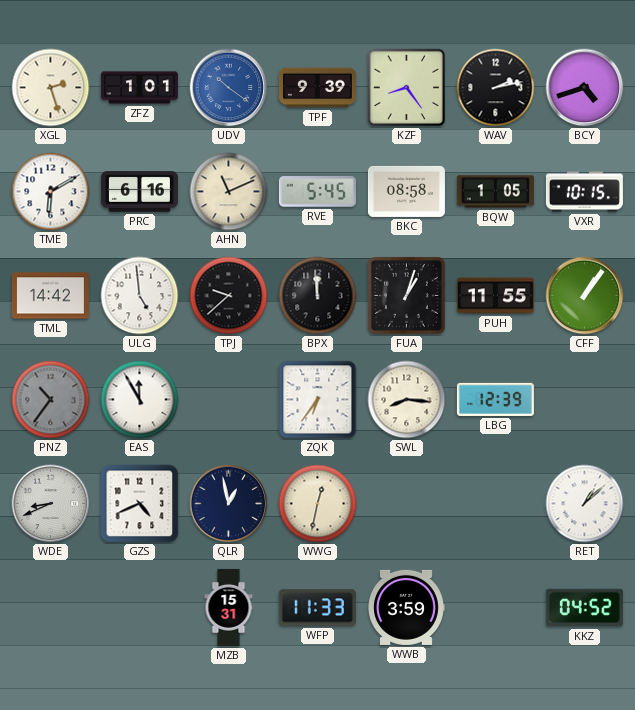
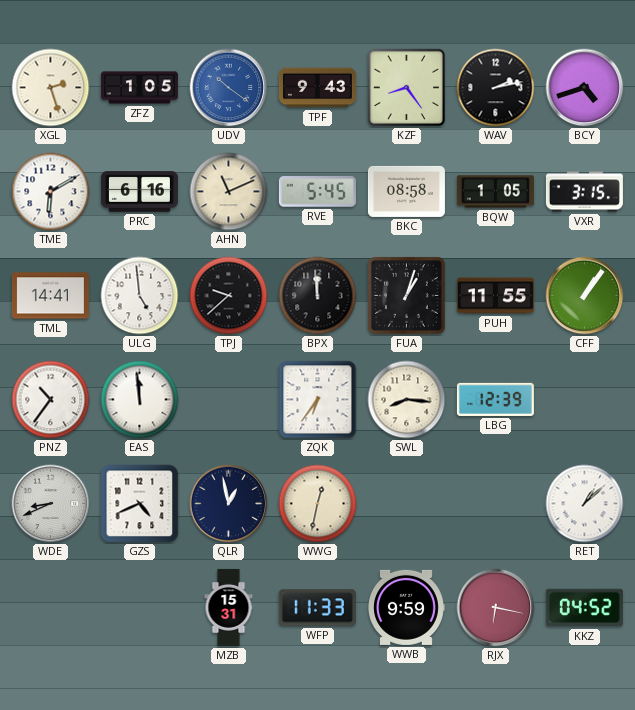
ZFZ: 1:01 -> 1:05
TPF: 9:39 -> 9:43
VXR: 10:15 -> 3:15
TML: 14:42 -> 14:41
PNZ dial: grey -> white
EAS: 11:55 -> 11:59
WWB: 3:59 -> 9:59
RJX: none -> 6:17
